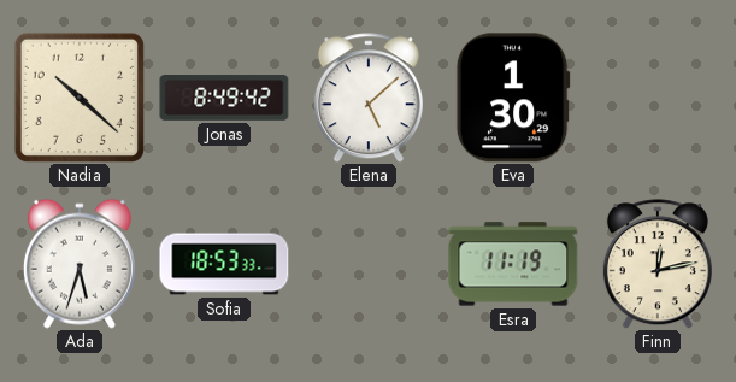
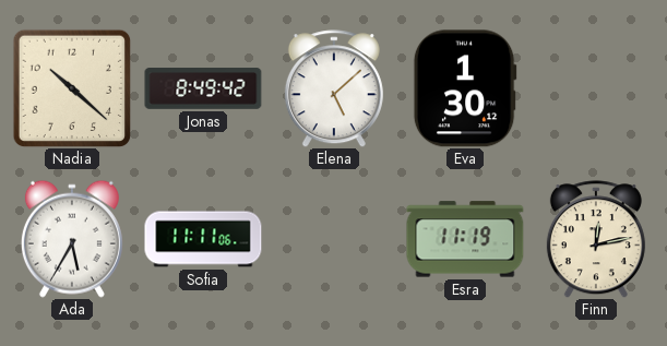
Eva: 1:30:29 -> 1:30:12
Ada: 5:33 -> 5:35
Sofia: 18:53 -> 11:11
